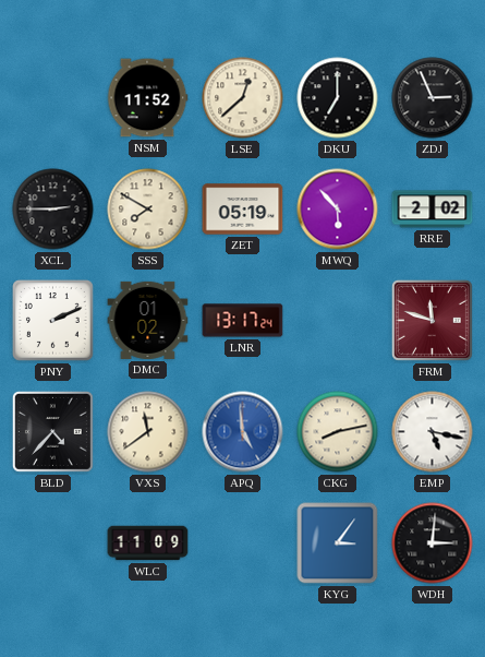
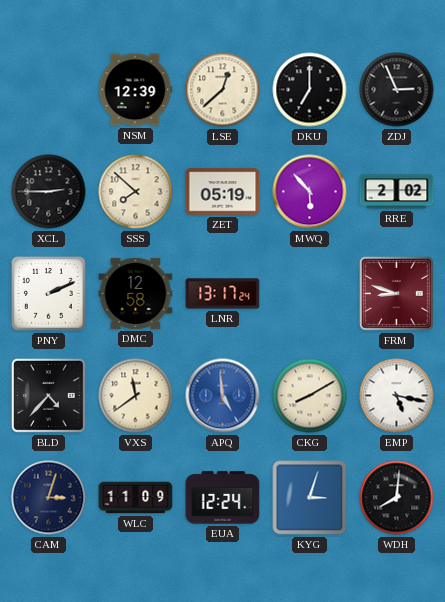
NSM: 11:52 -> 12:39
SSS: 7:50 -> 7:52
DMC: 01:02 -> 12:58
FRM: 11:48 -> 8:48
CKG: 8:13 -> 8:10
CAM: none -> 3:03
EUA: none -> 12:24
KYG: 3:06 -> 3:03
WDH: 3:01 -> 8:01
